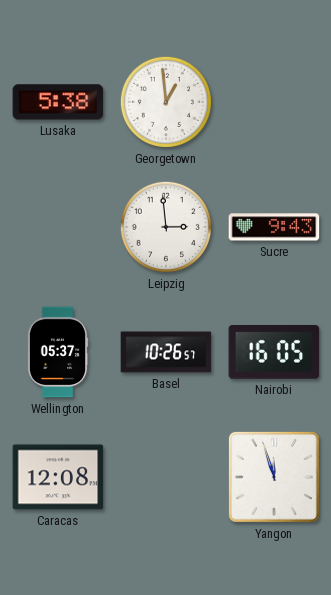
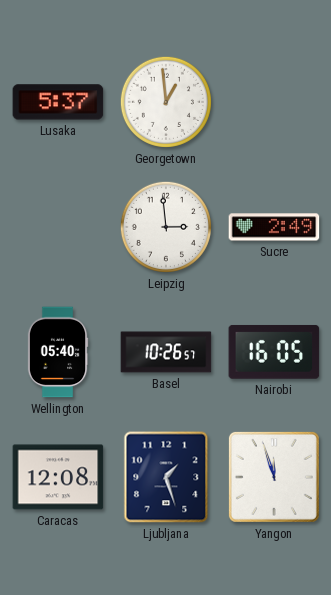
Lusaka: 5:38 -> 5:37
Sucre: 9:43 -> 2:49
Wellington: 05:37 -> 05:40
Ljubljana: none -> 1:27
